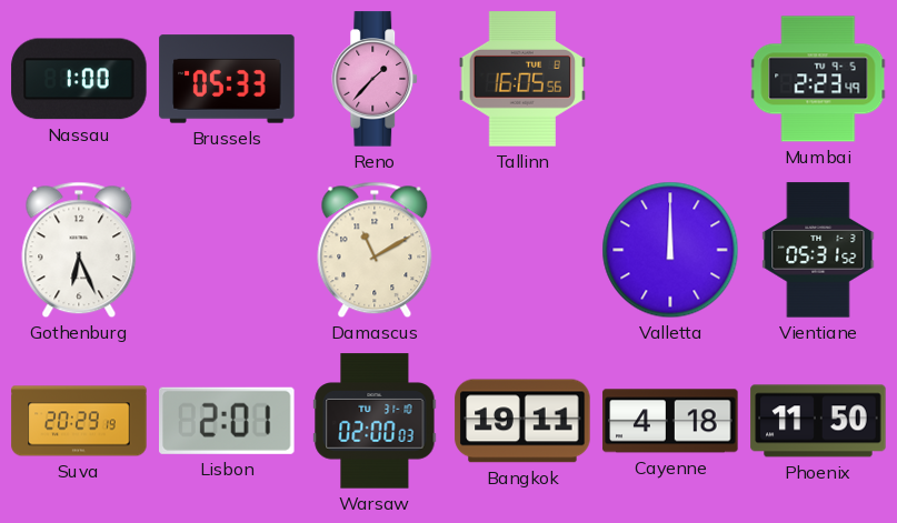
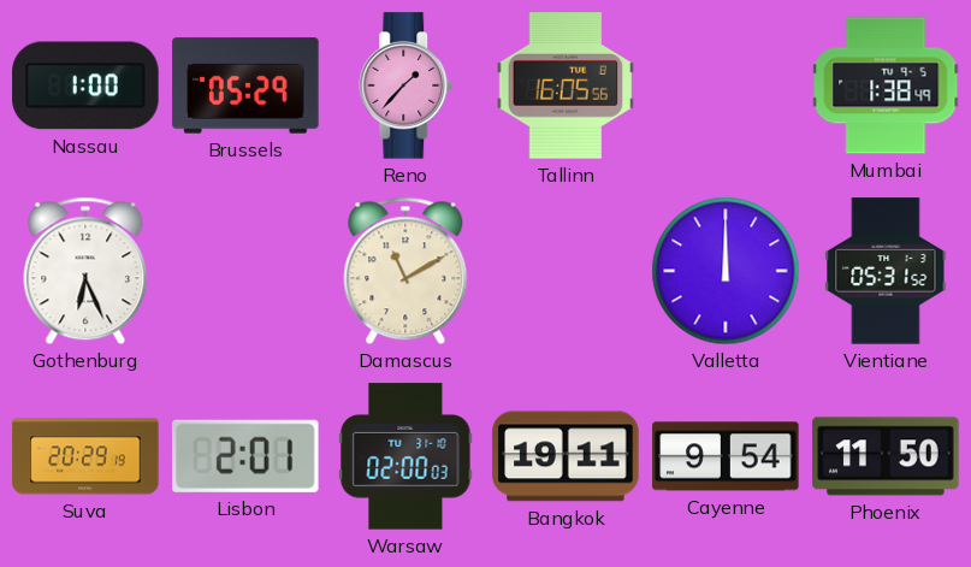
Brussels: 05:33 -> 05:29
Mumbai: 2:23 -> 1:38
Cayenne: 4:18 -> 9:54
